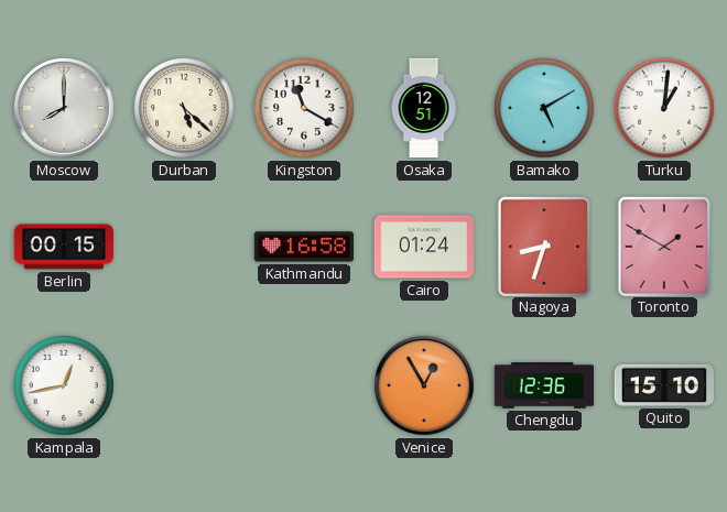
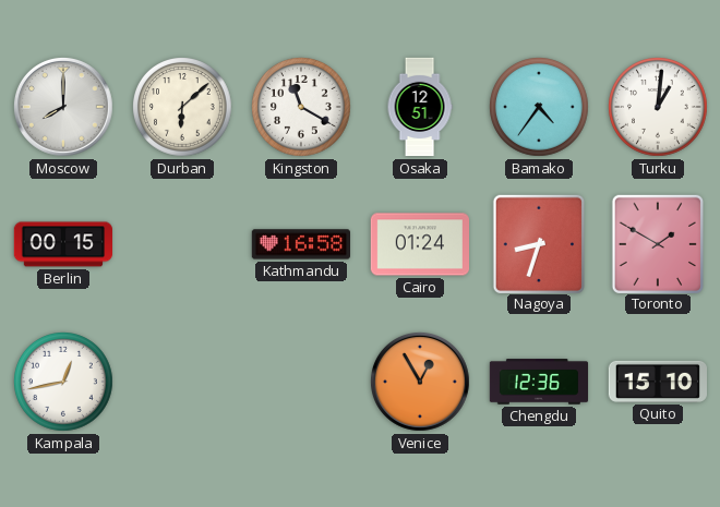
Durban: 5:22 -> 6:08
Bamako: 5:10 -> 4:36
